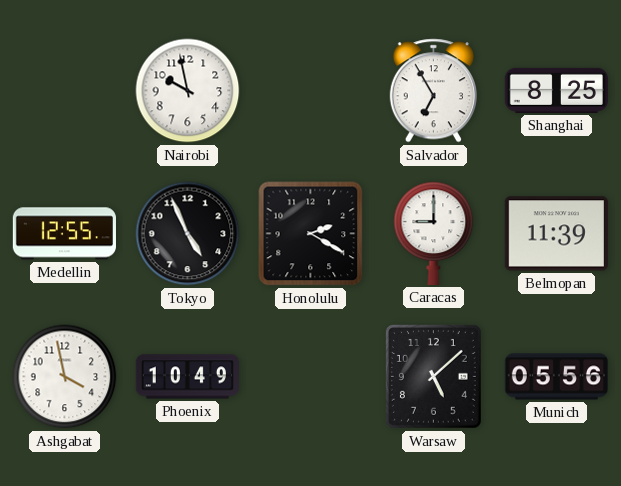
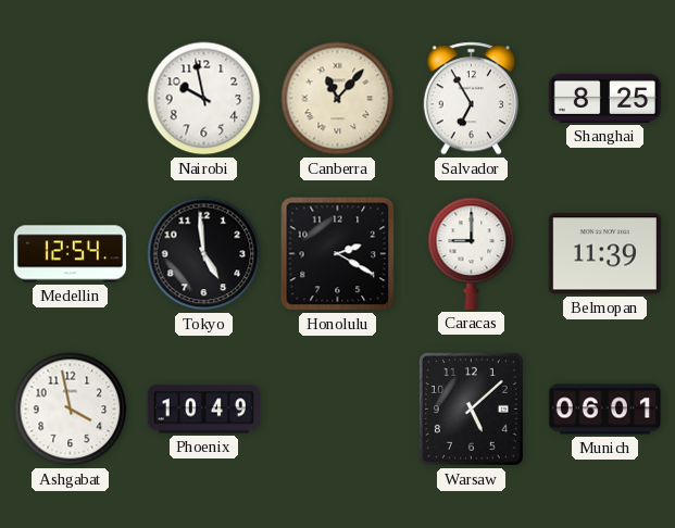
Canberra: none -> 11:07
Medellin: 12:55 -> 12:54
Tokyo: 4:56 -> 4:59
Munich: 05:56 -> 06:01
